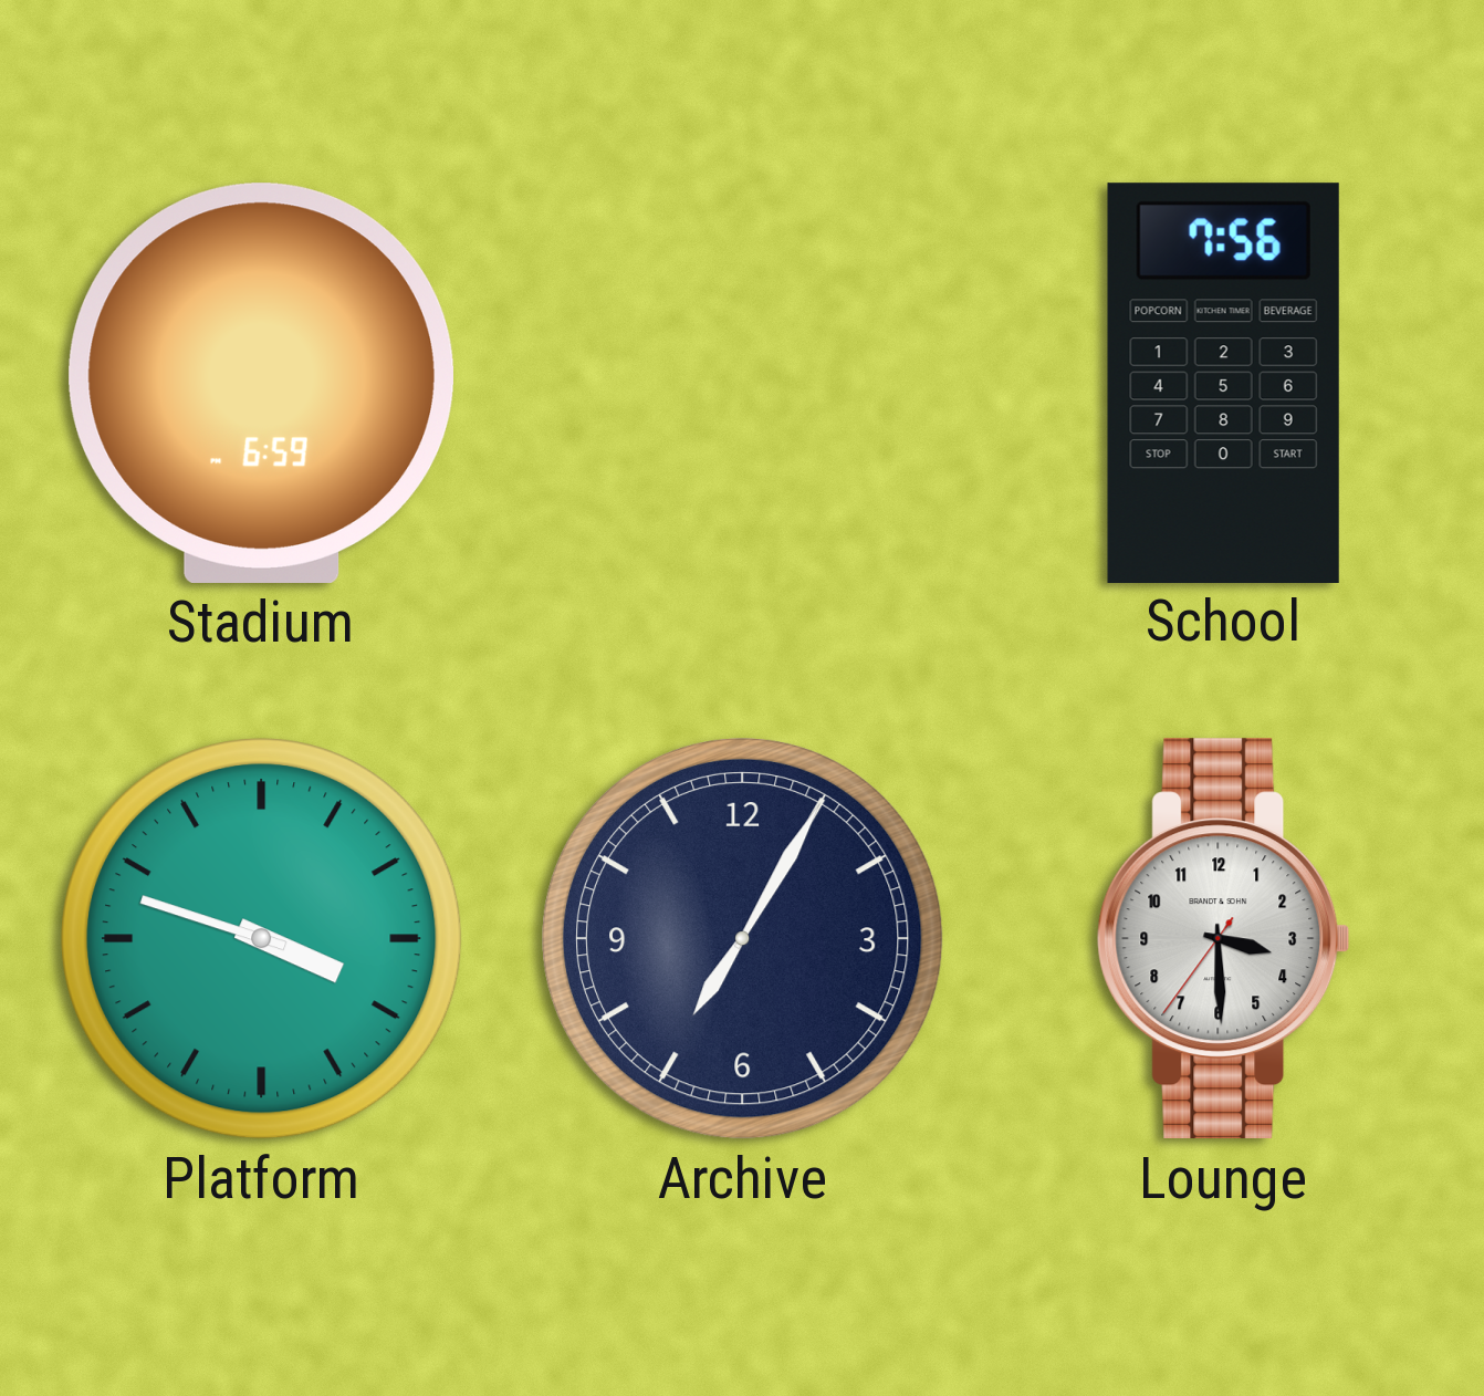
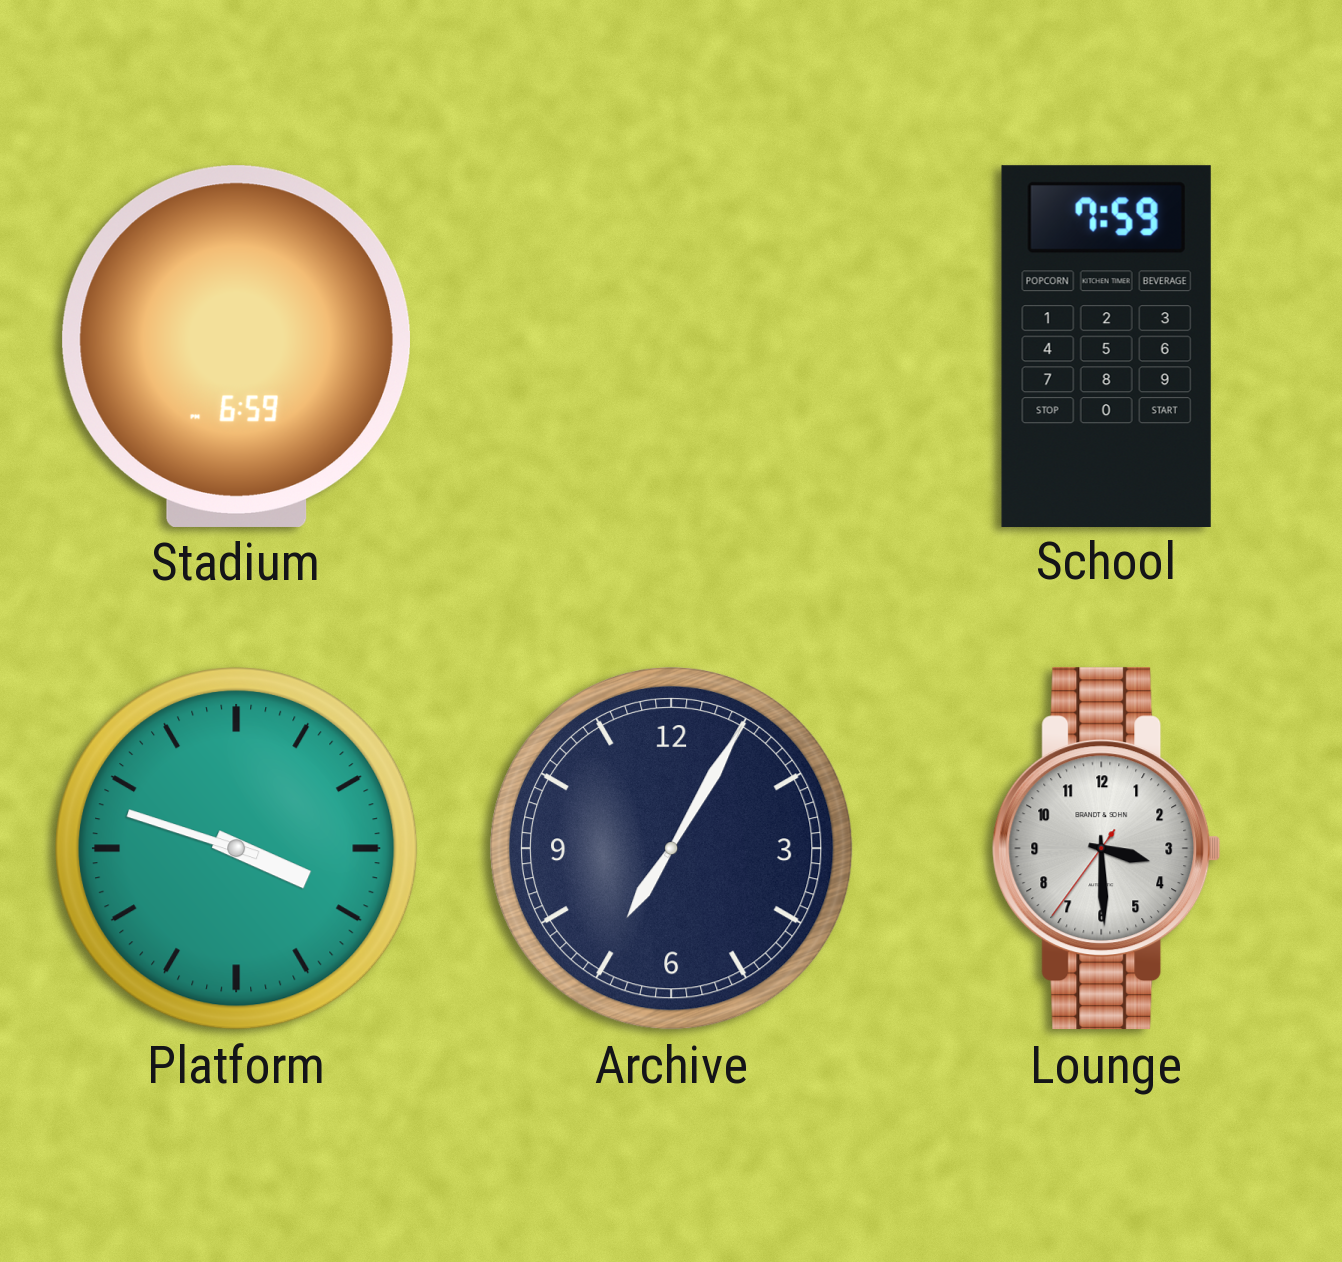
School: 7:56 -> 7:59
